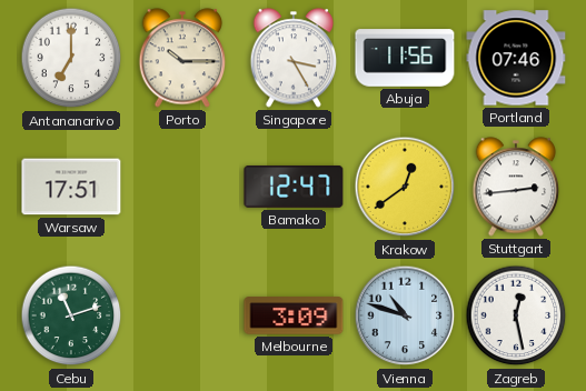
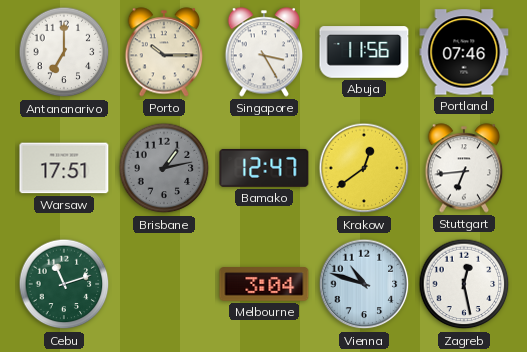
Brisbane: none -> 1:13
Stuttgart: 2:44 -> 6:44
Melbourne: 3:09 -> 3:04
